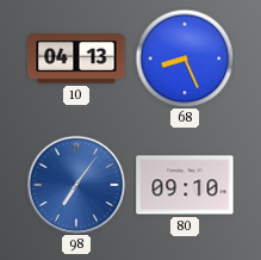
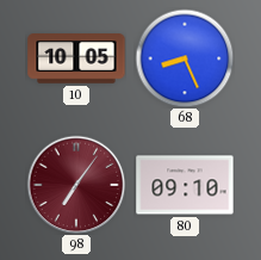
10: 04:13 -> 10:05
98 dial: blue -> burgundy
